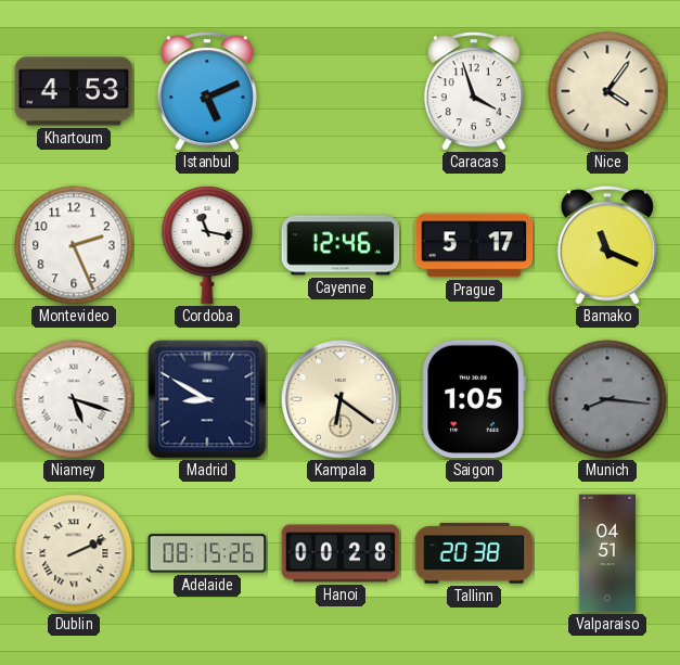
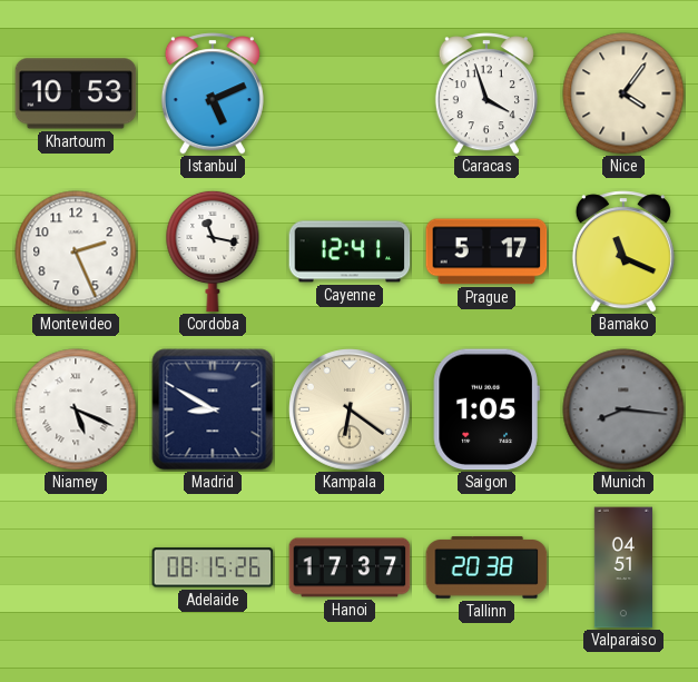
Khartoum: 4:53 -> 10:53
Cayenne: 12:46 -> 12:41
Niamey: 5:18 -> 5:19
Dublin: 2:11 -> none
Hanoi: 00:28 -> 17:37
